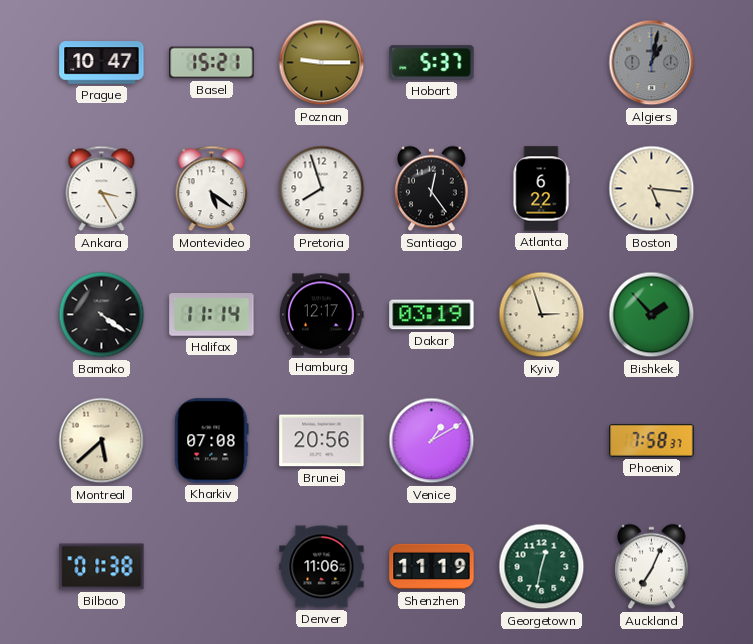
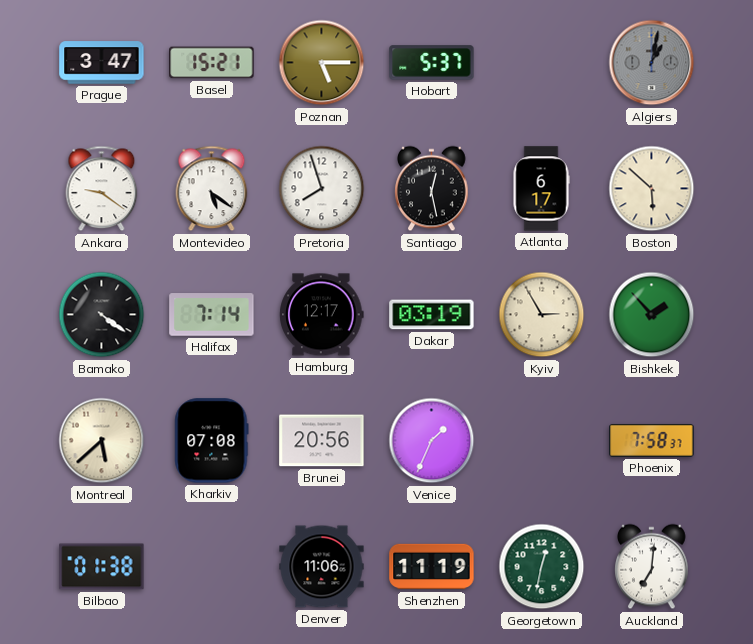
Prague: 10:47 -> 3:47
Poznan: 9:15 -> 5:15
Ankara: 3:25 -> 9:21
Santiago: 12:24 -> 12:28
Atlanta: 6:22 -> 6:17
Boston: 5:16 -> 5:52
Halifax: 11:14 -> 7:14
Kyiv: 2:57 -> 2:55
Venice: 1:10 -> 1:34
Auckland: 7:04 -> 7:01
